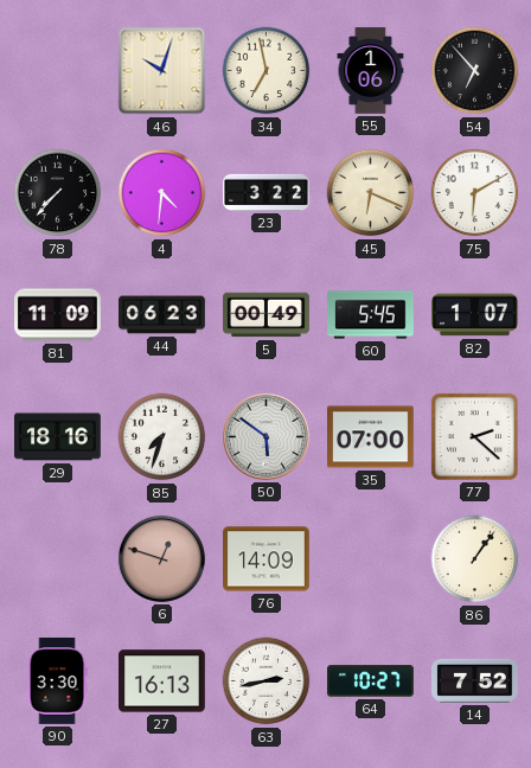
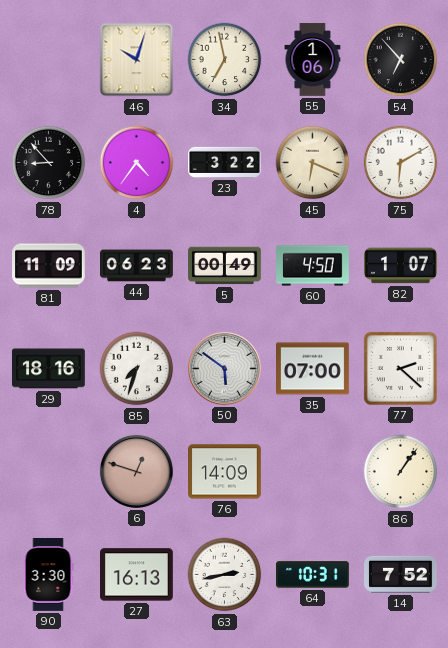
78: 7:37 -> 8:53
4: 4:31 -> 4:36
60: 5:45 -> 4:50
64: 10:27 -> 10:31
